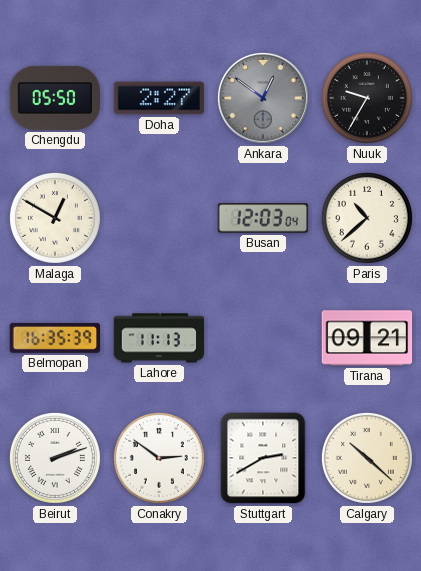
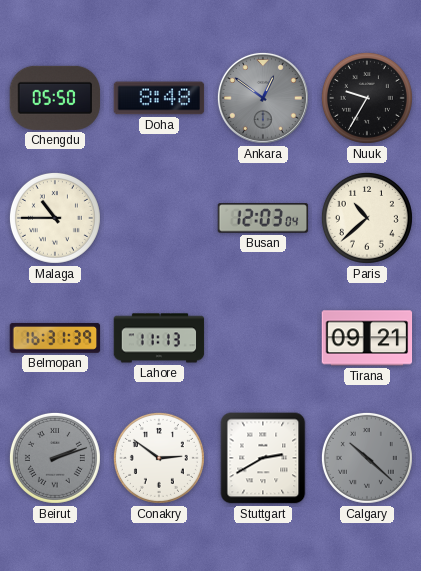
Doha: 2:27 -> 8:48
Malaga: 12:50 -> 10:45
Belmopan: 16:35 -> 16:31
Beirut dial: white -> grey
Calgary dial: cream -> grey
